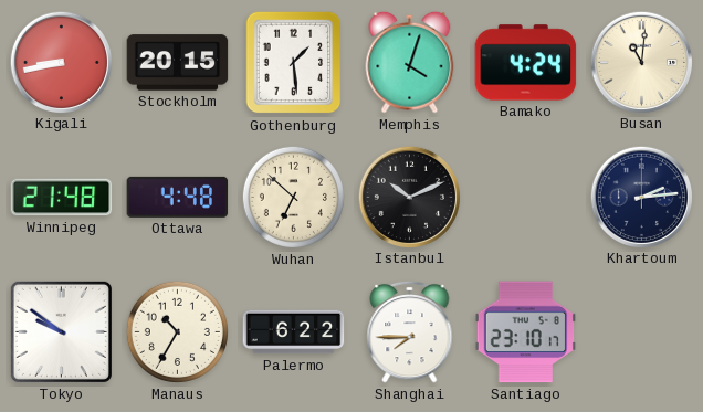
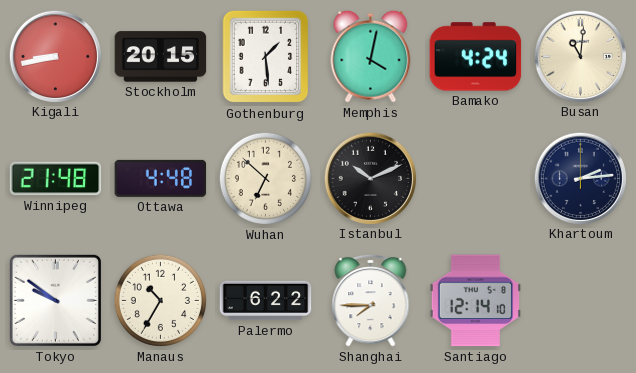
Memphis: 4:03 -> 4:02
Santiago: 23:10 -> 12:14
